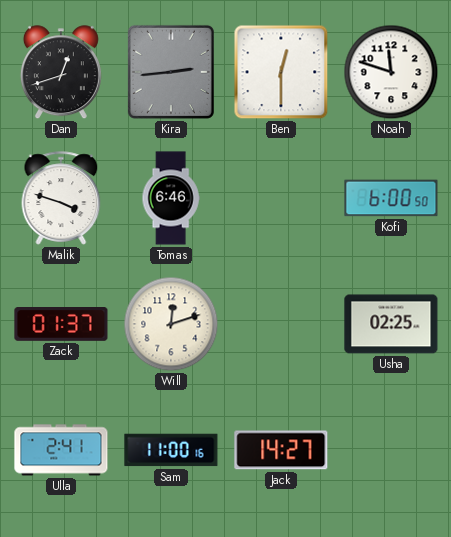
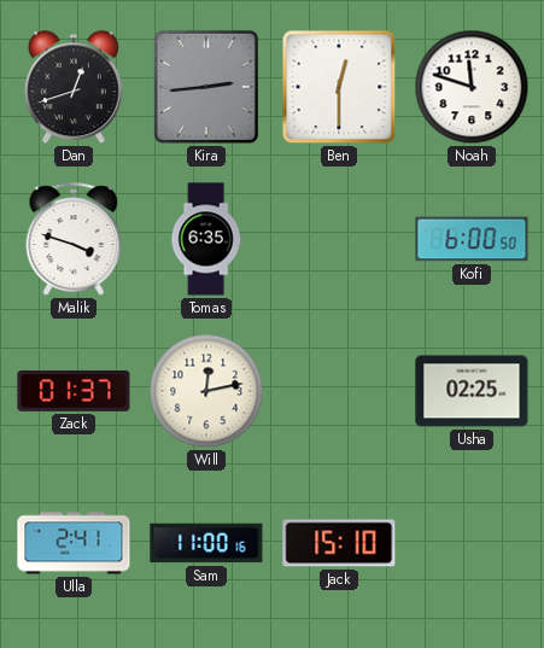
Tomas: 6:46 -> 6:35
Will: 12:12 -> 12:13
Jack: 14:27 -> 15:10
